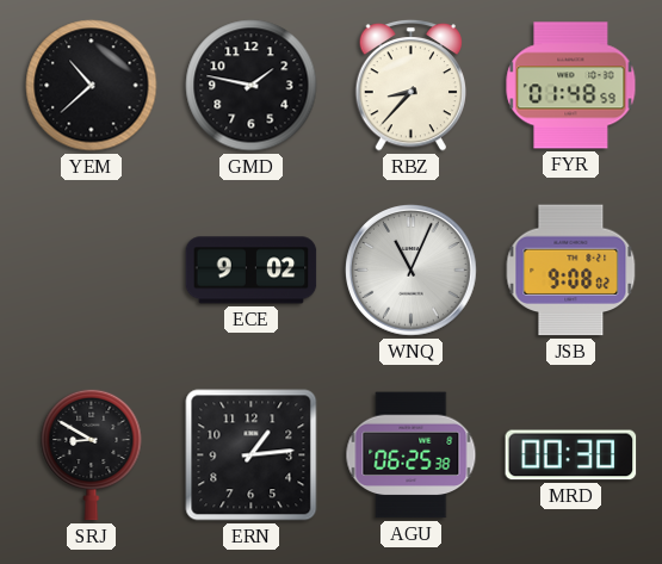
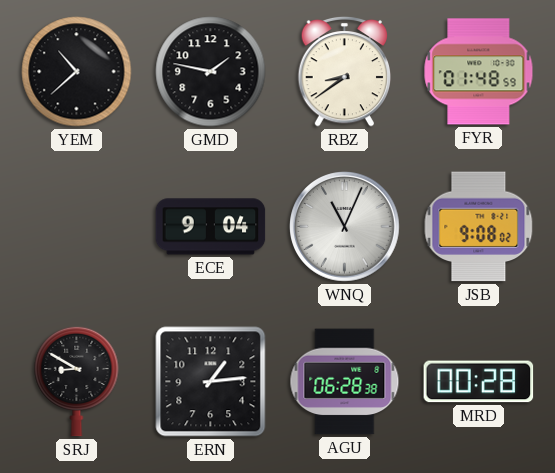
RBZ: 8:37 -> 8:39
ECE: 9:02 -> 9:04
AGU: 06:25 -> 06:28
MRD: 00:30 -> 00:28
